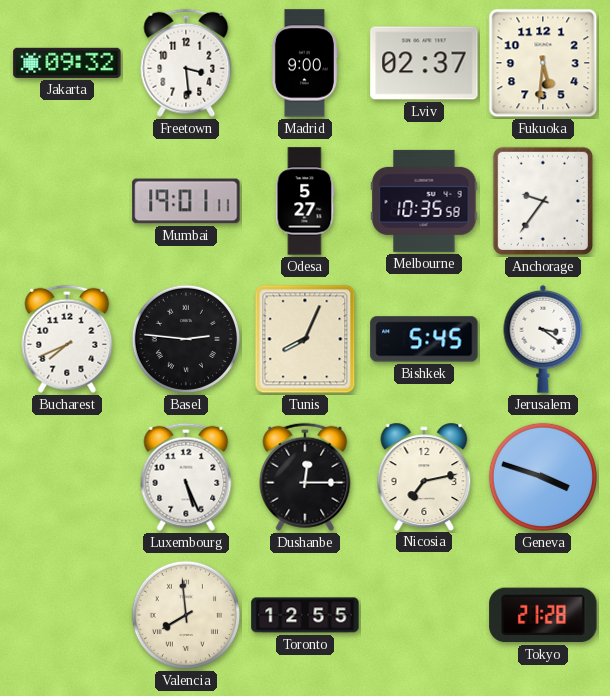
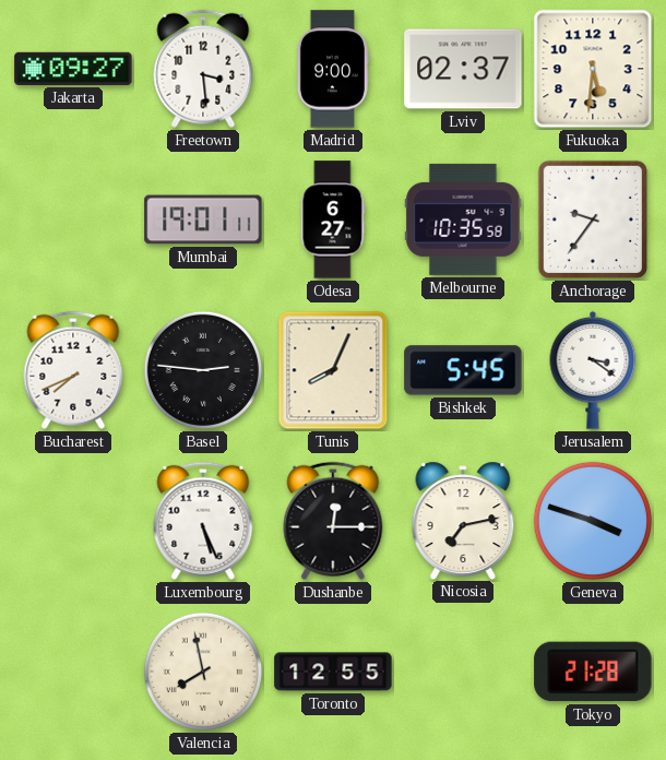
Jakarta: 09:32 -> 09:27
Odesa: 5:27 -> 6:27
Valencia: 7:59 -> 7:58
